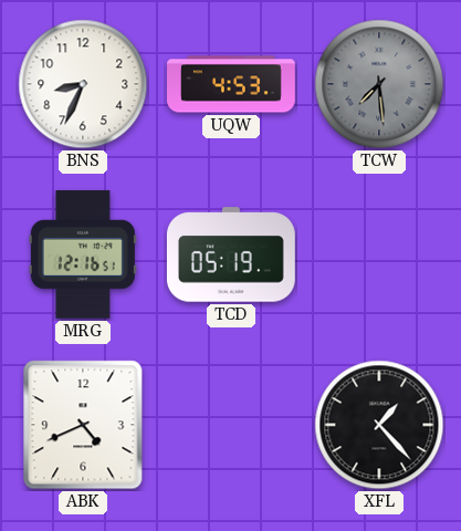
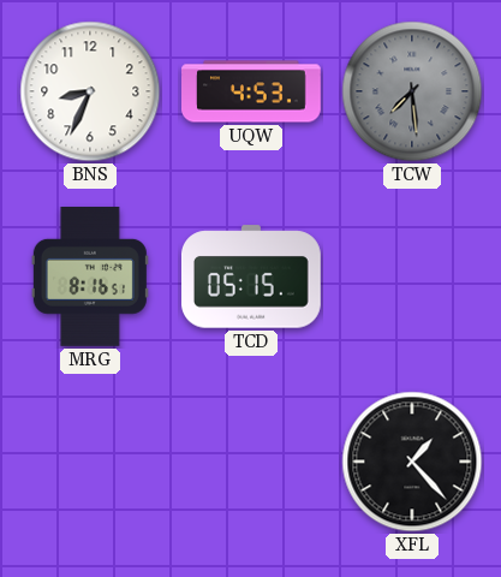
MRG: 12:16 -> 8:16
TCD: 05:19 -> 05:15
ABK: 4:41 -> none
